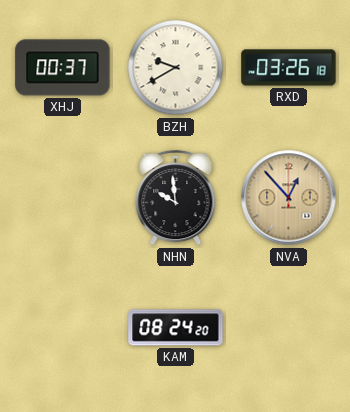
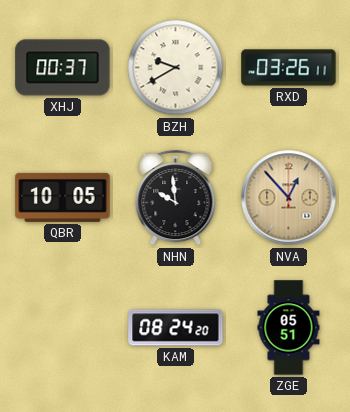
RXD: 03:26:18 -> 03:26:11
QBR: none -> 10:05
ZGE: none -> 05:51
